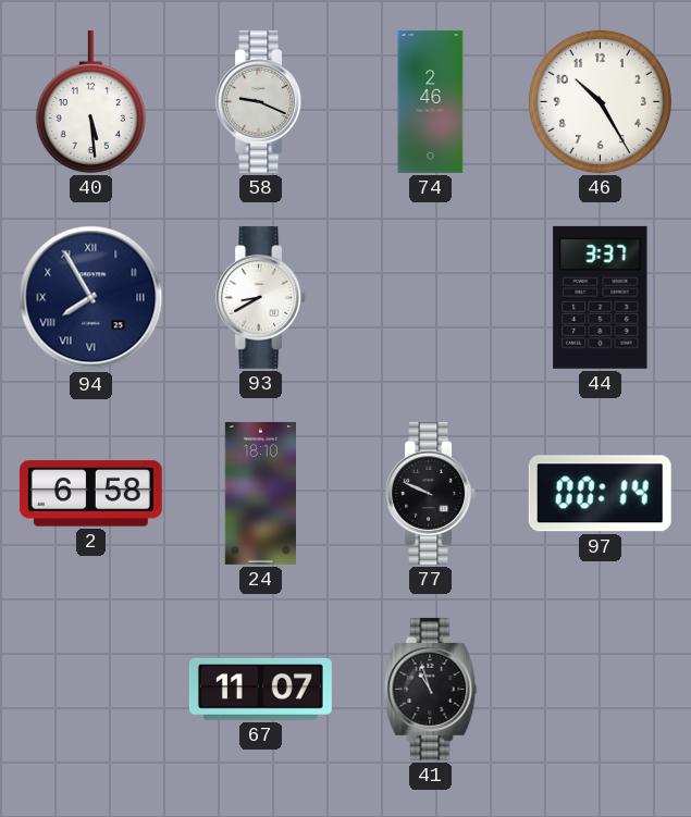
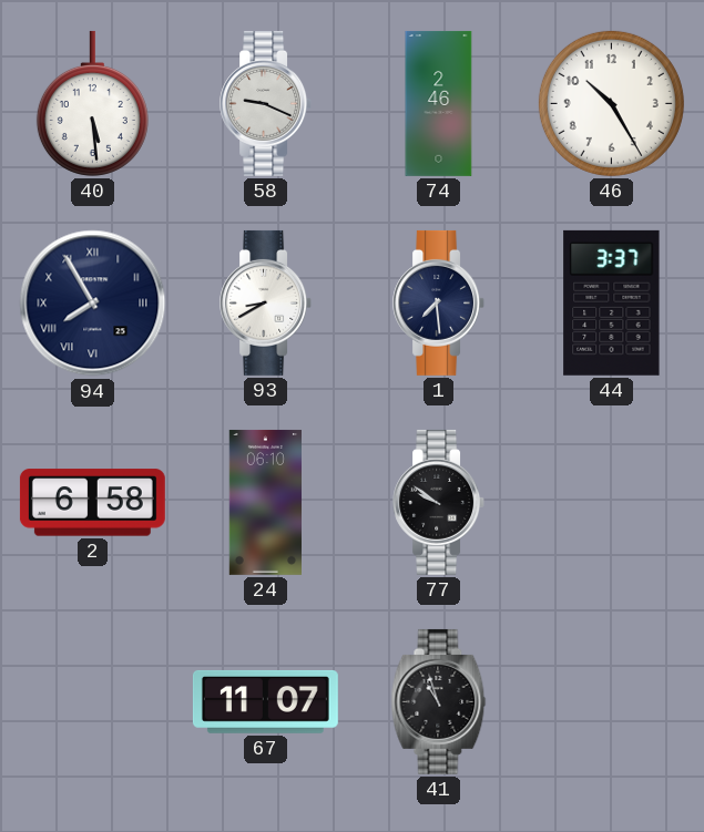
1: none -> 7:29
24: 18:10 -> 06:10
77: 9:49 -> 9:51
97: 00:14 -> none
